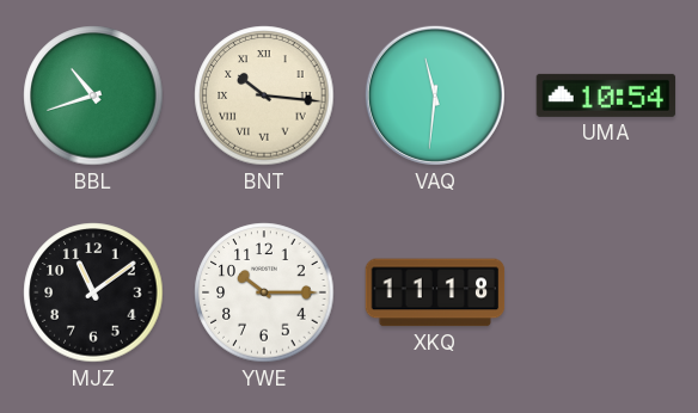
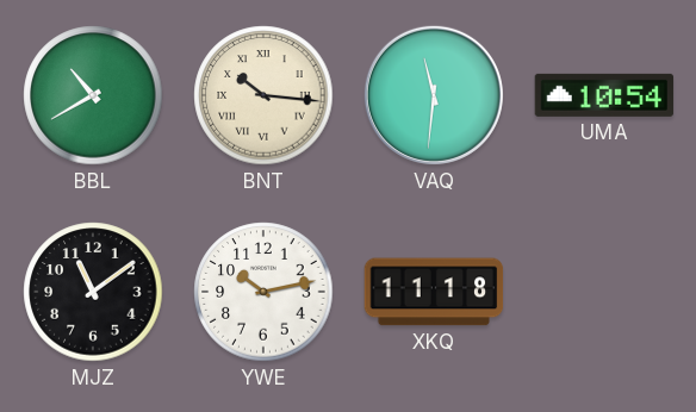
BBL: 10:42 -> 10:40
YWE: 10:15 -> 10:13
